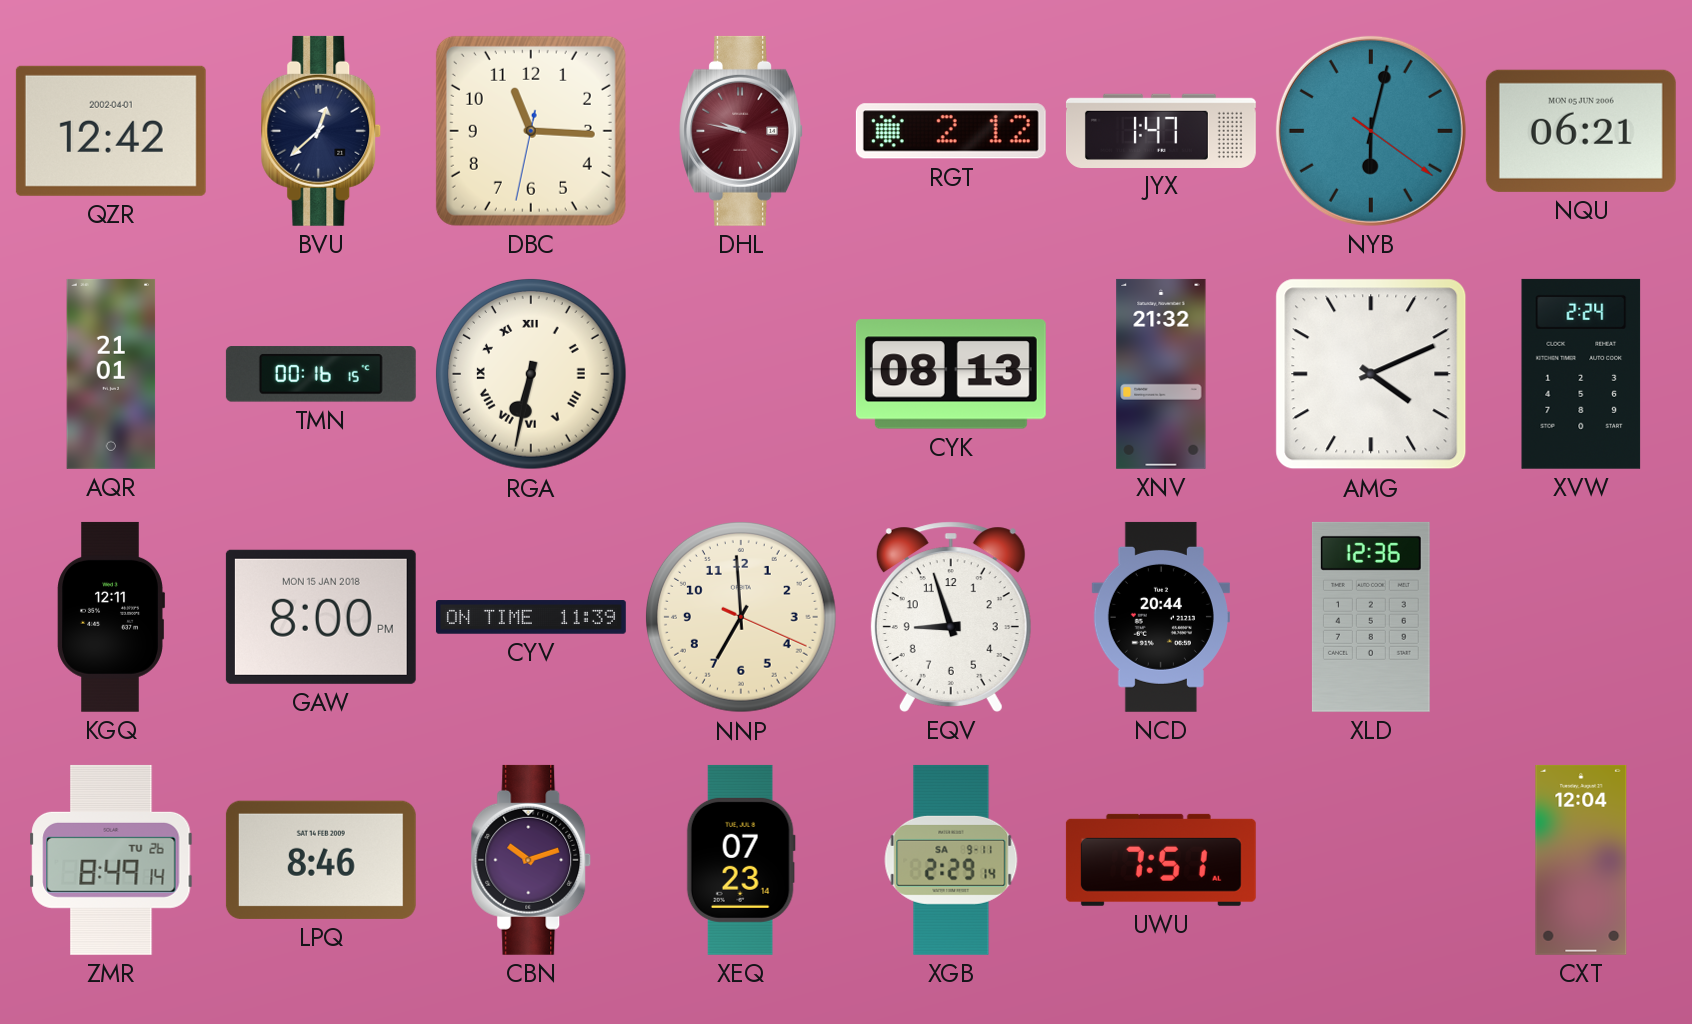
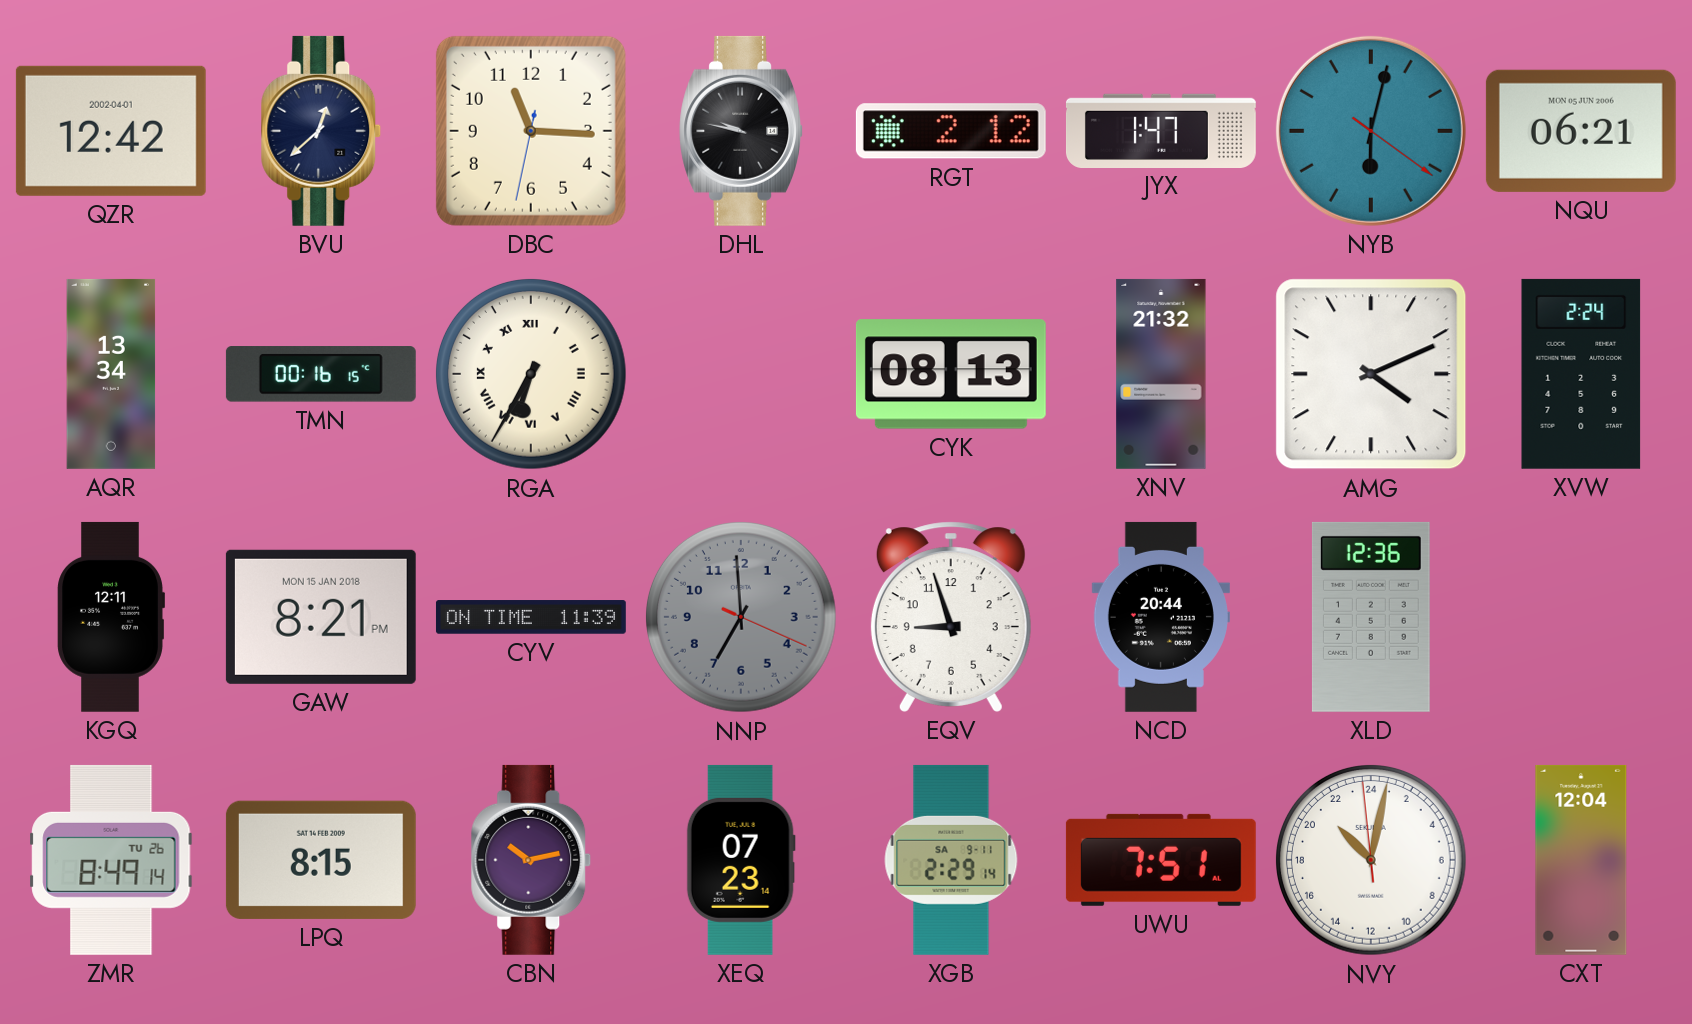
DHL dial: burgundy -> black
AQR: 21:01 -> 13:34
RGA: 6:32 -> 6:35
GAW: 8:00 -> 8:21
NNP dial: cream -> grey
LPQ: 8:46 -> 8:15
CBN: 10:12 -> 10:13
NVY: none -> 21:01
